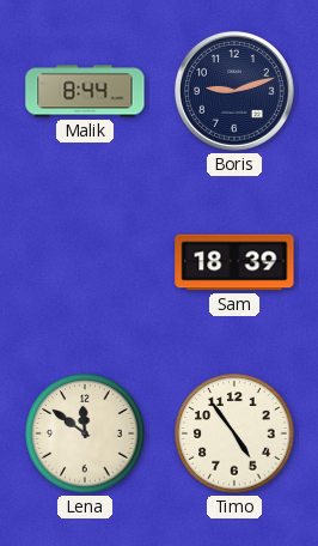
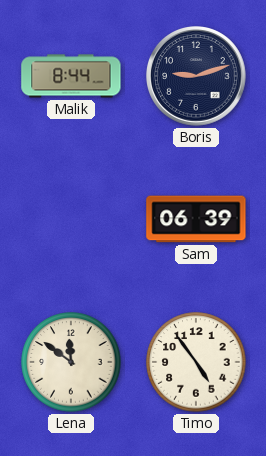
Sam: 18:39 -> 06:39
